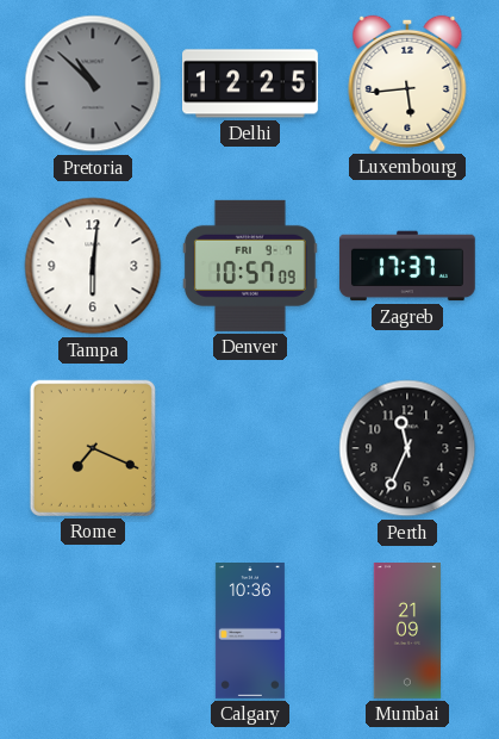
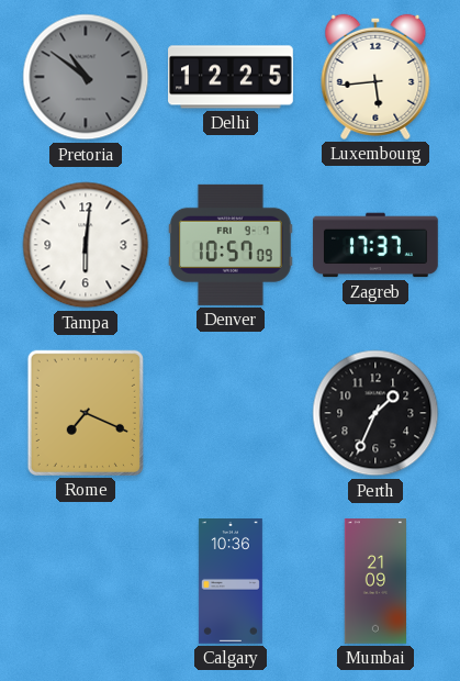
Pretoria: 10:52 -> 10:51
Perth: 11:34 -> 1:34
